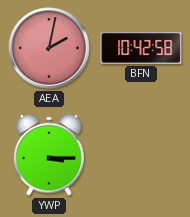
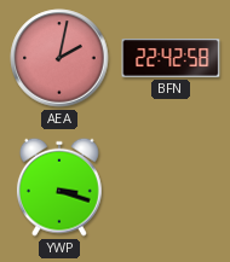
BFN: 10:42 -> 22:42
YWP: 3:15 -> 3:18
